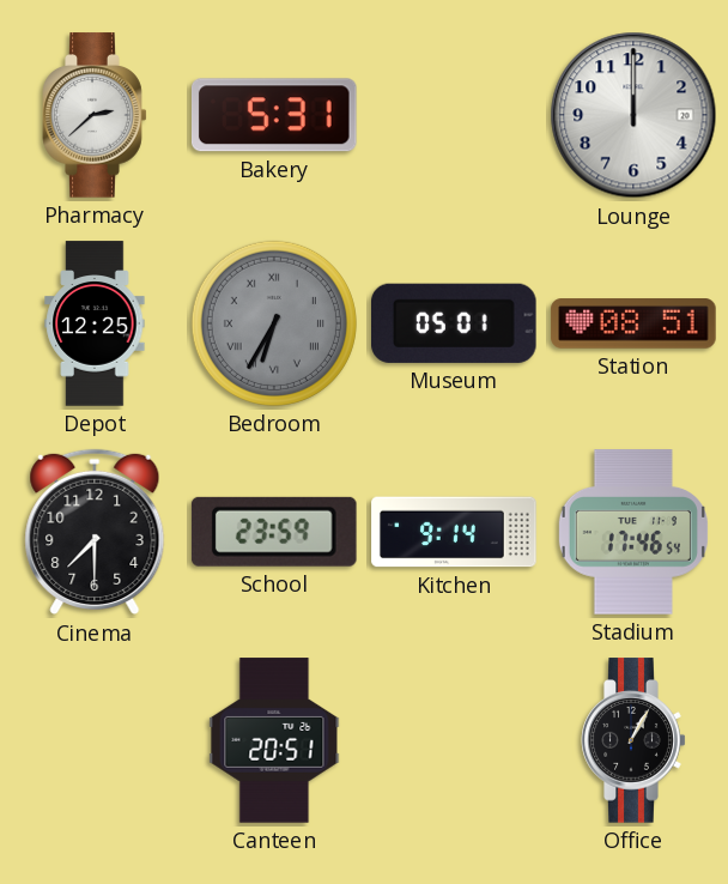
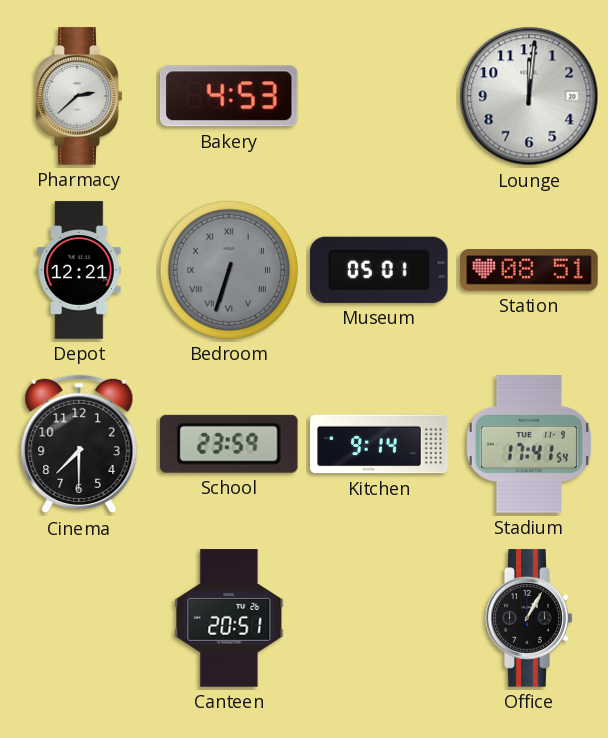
Bakery: 5:31 -> 4:53
Lounge: 12:00 -> 12:01
Depot: 12:25 -> 12:21
Bedroom: 6:35 -> 6:33
Stadium: 17:46 -> 17:41
